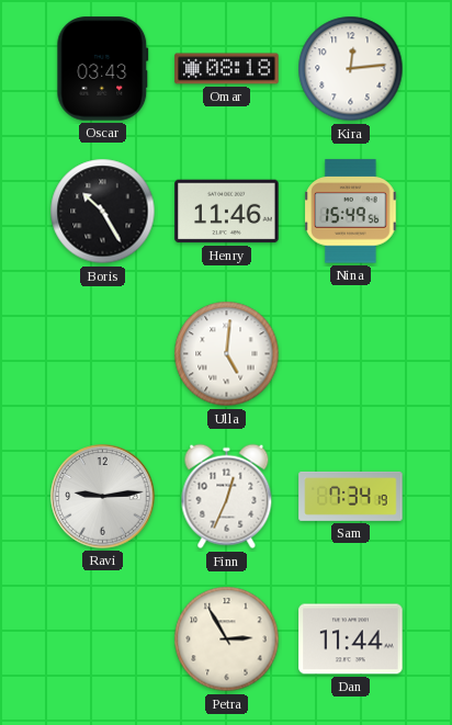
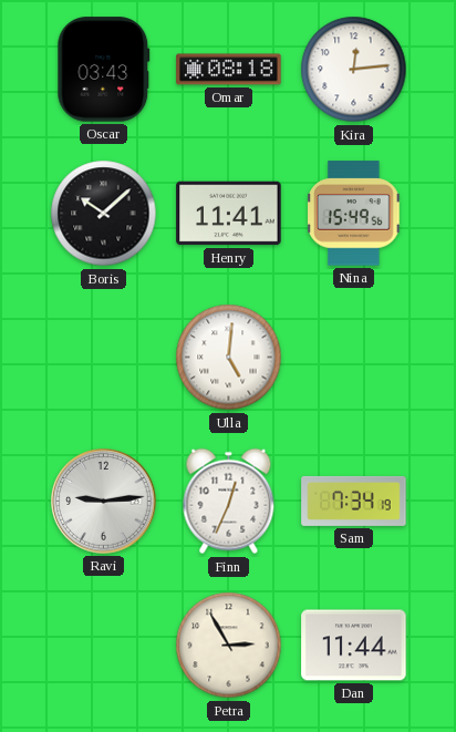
Boris: 10:25 -> 10:08
Henry: 11:46 -> 11:41
